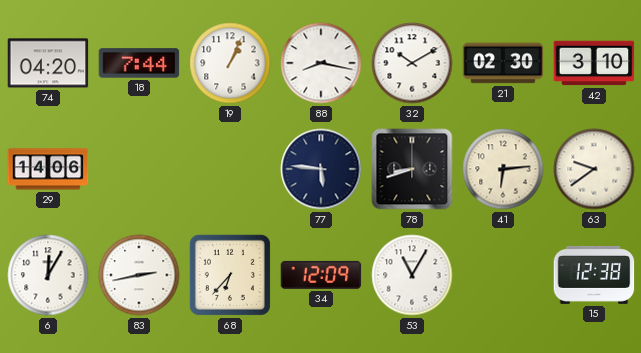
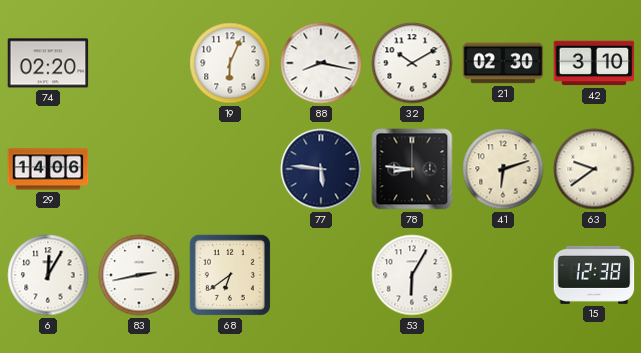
74: 04:20 -> 02:20
18: 7:44 -> none
19: 1:04 -> 6:04
78: 8:42 -> 8:46
41: 6:14 -> 6:12
68: 6:37 -> 6:39
34: 12:09 -> none
53: 11:05 -> 6:05
